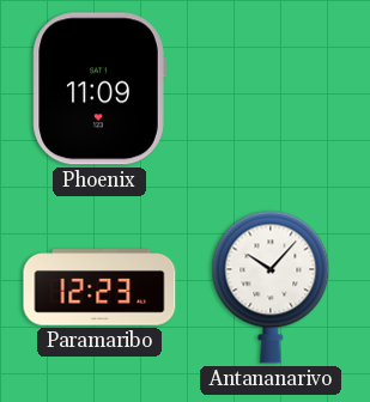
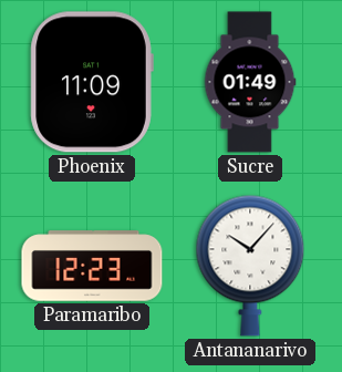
Sucre: none -> 01:49
